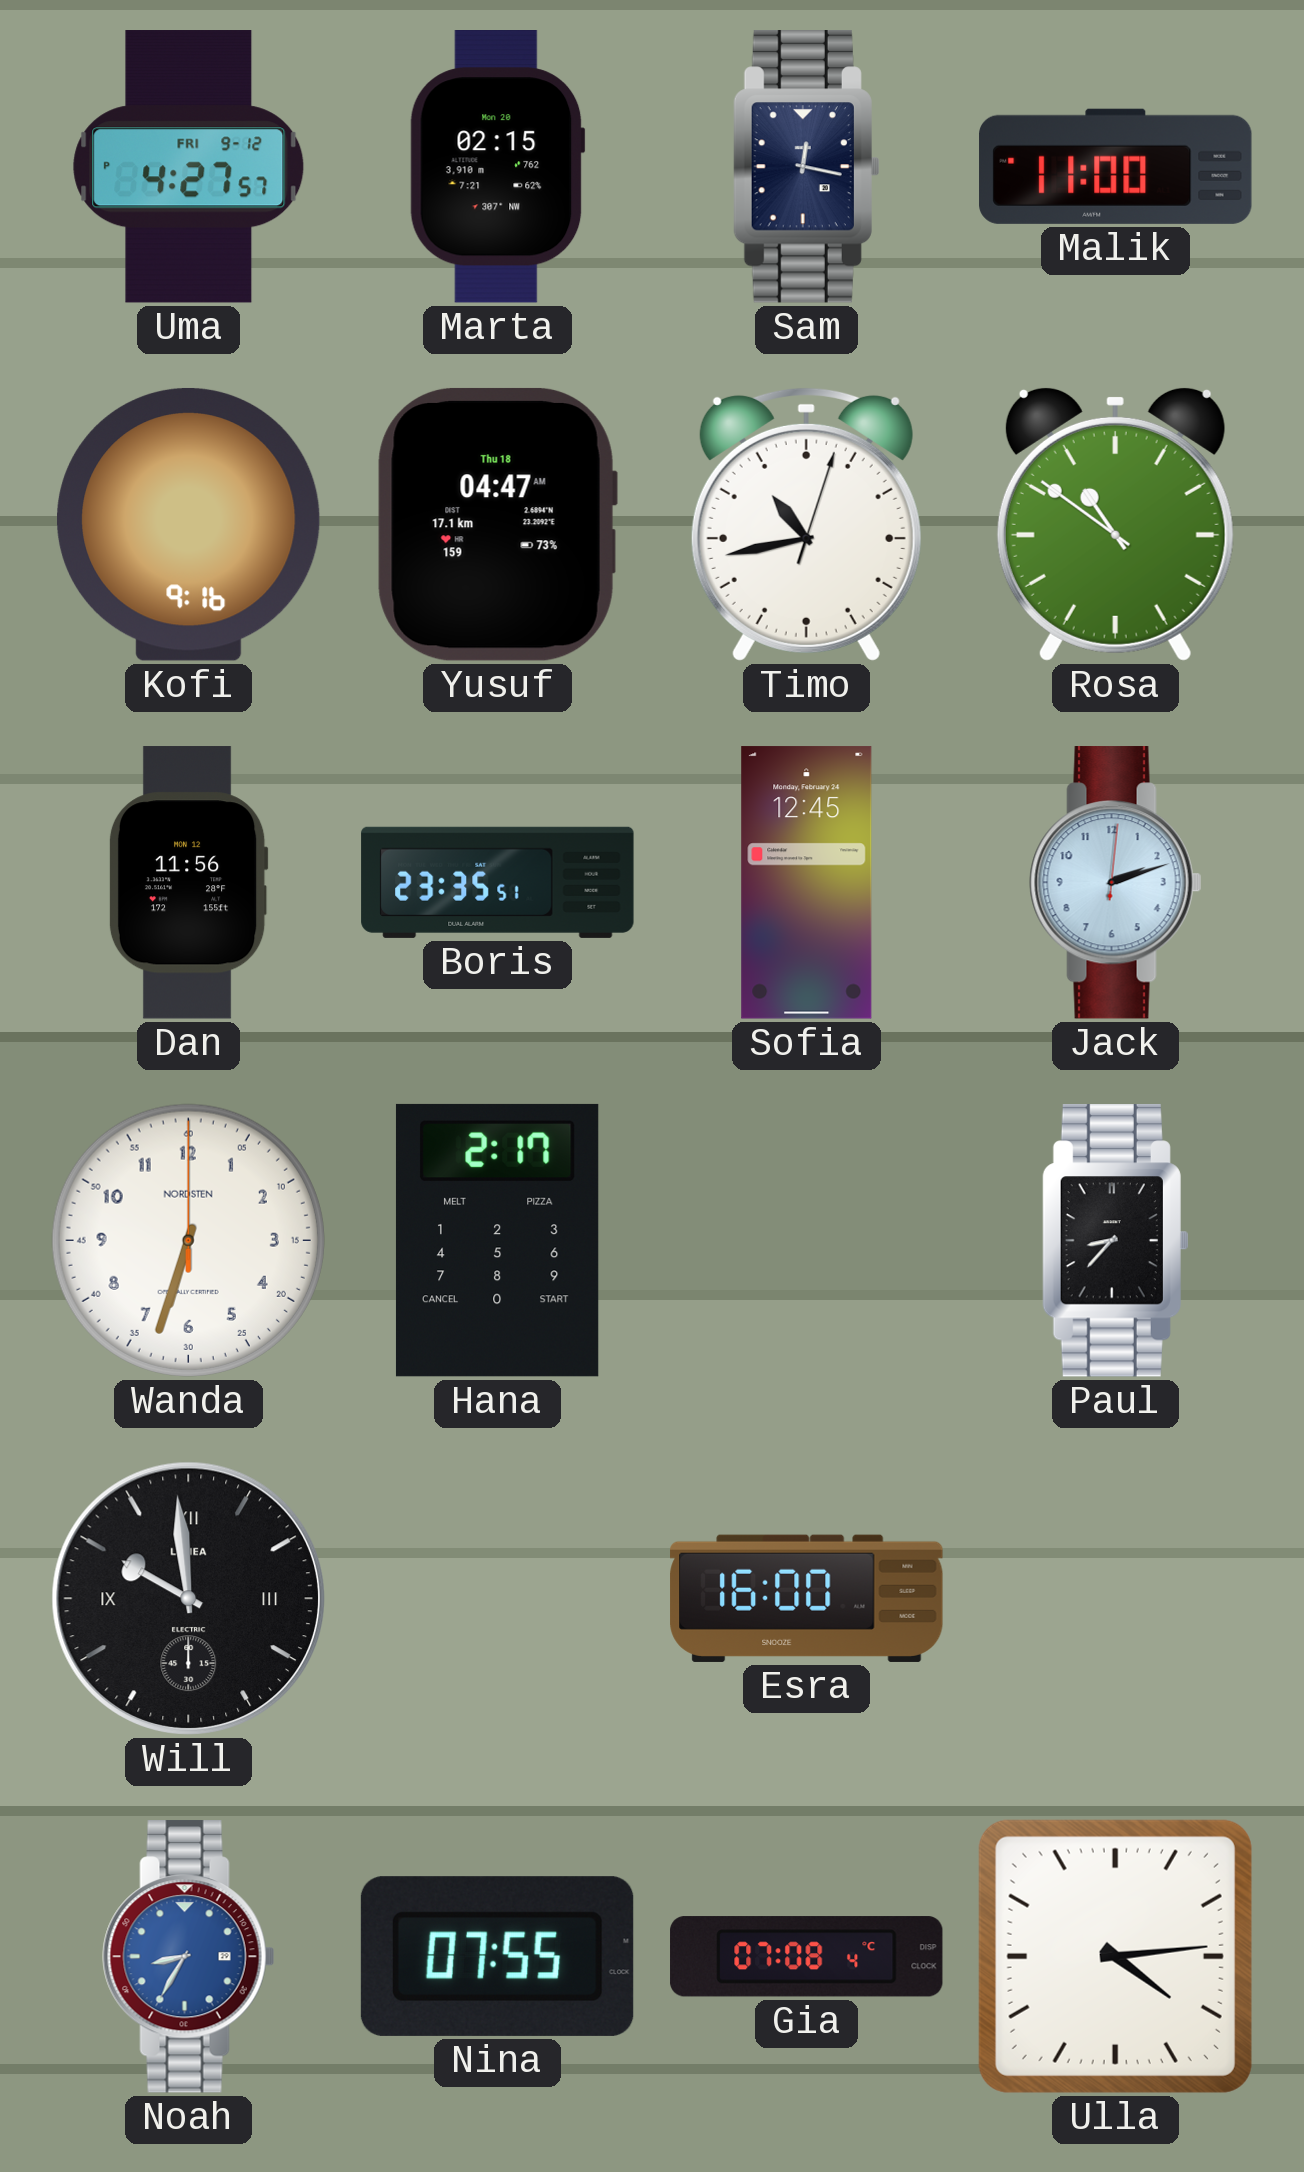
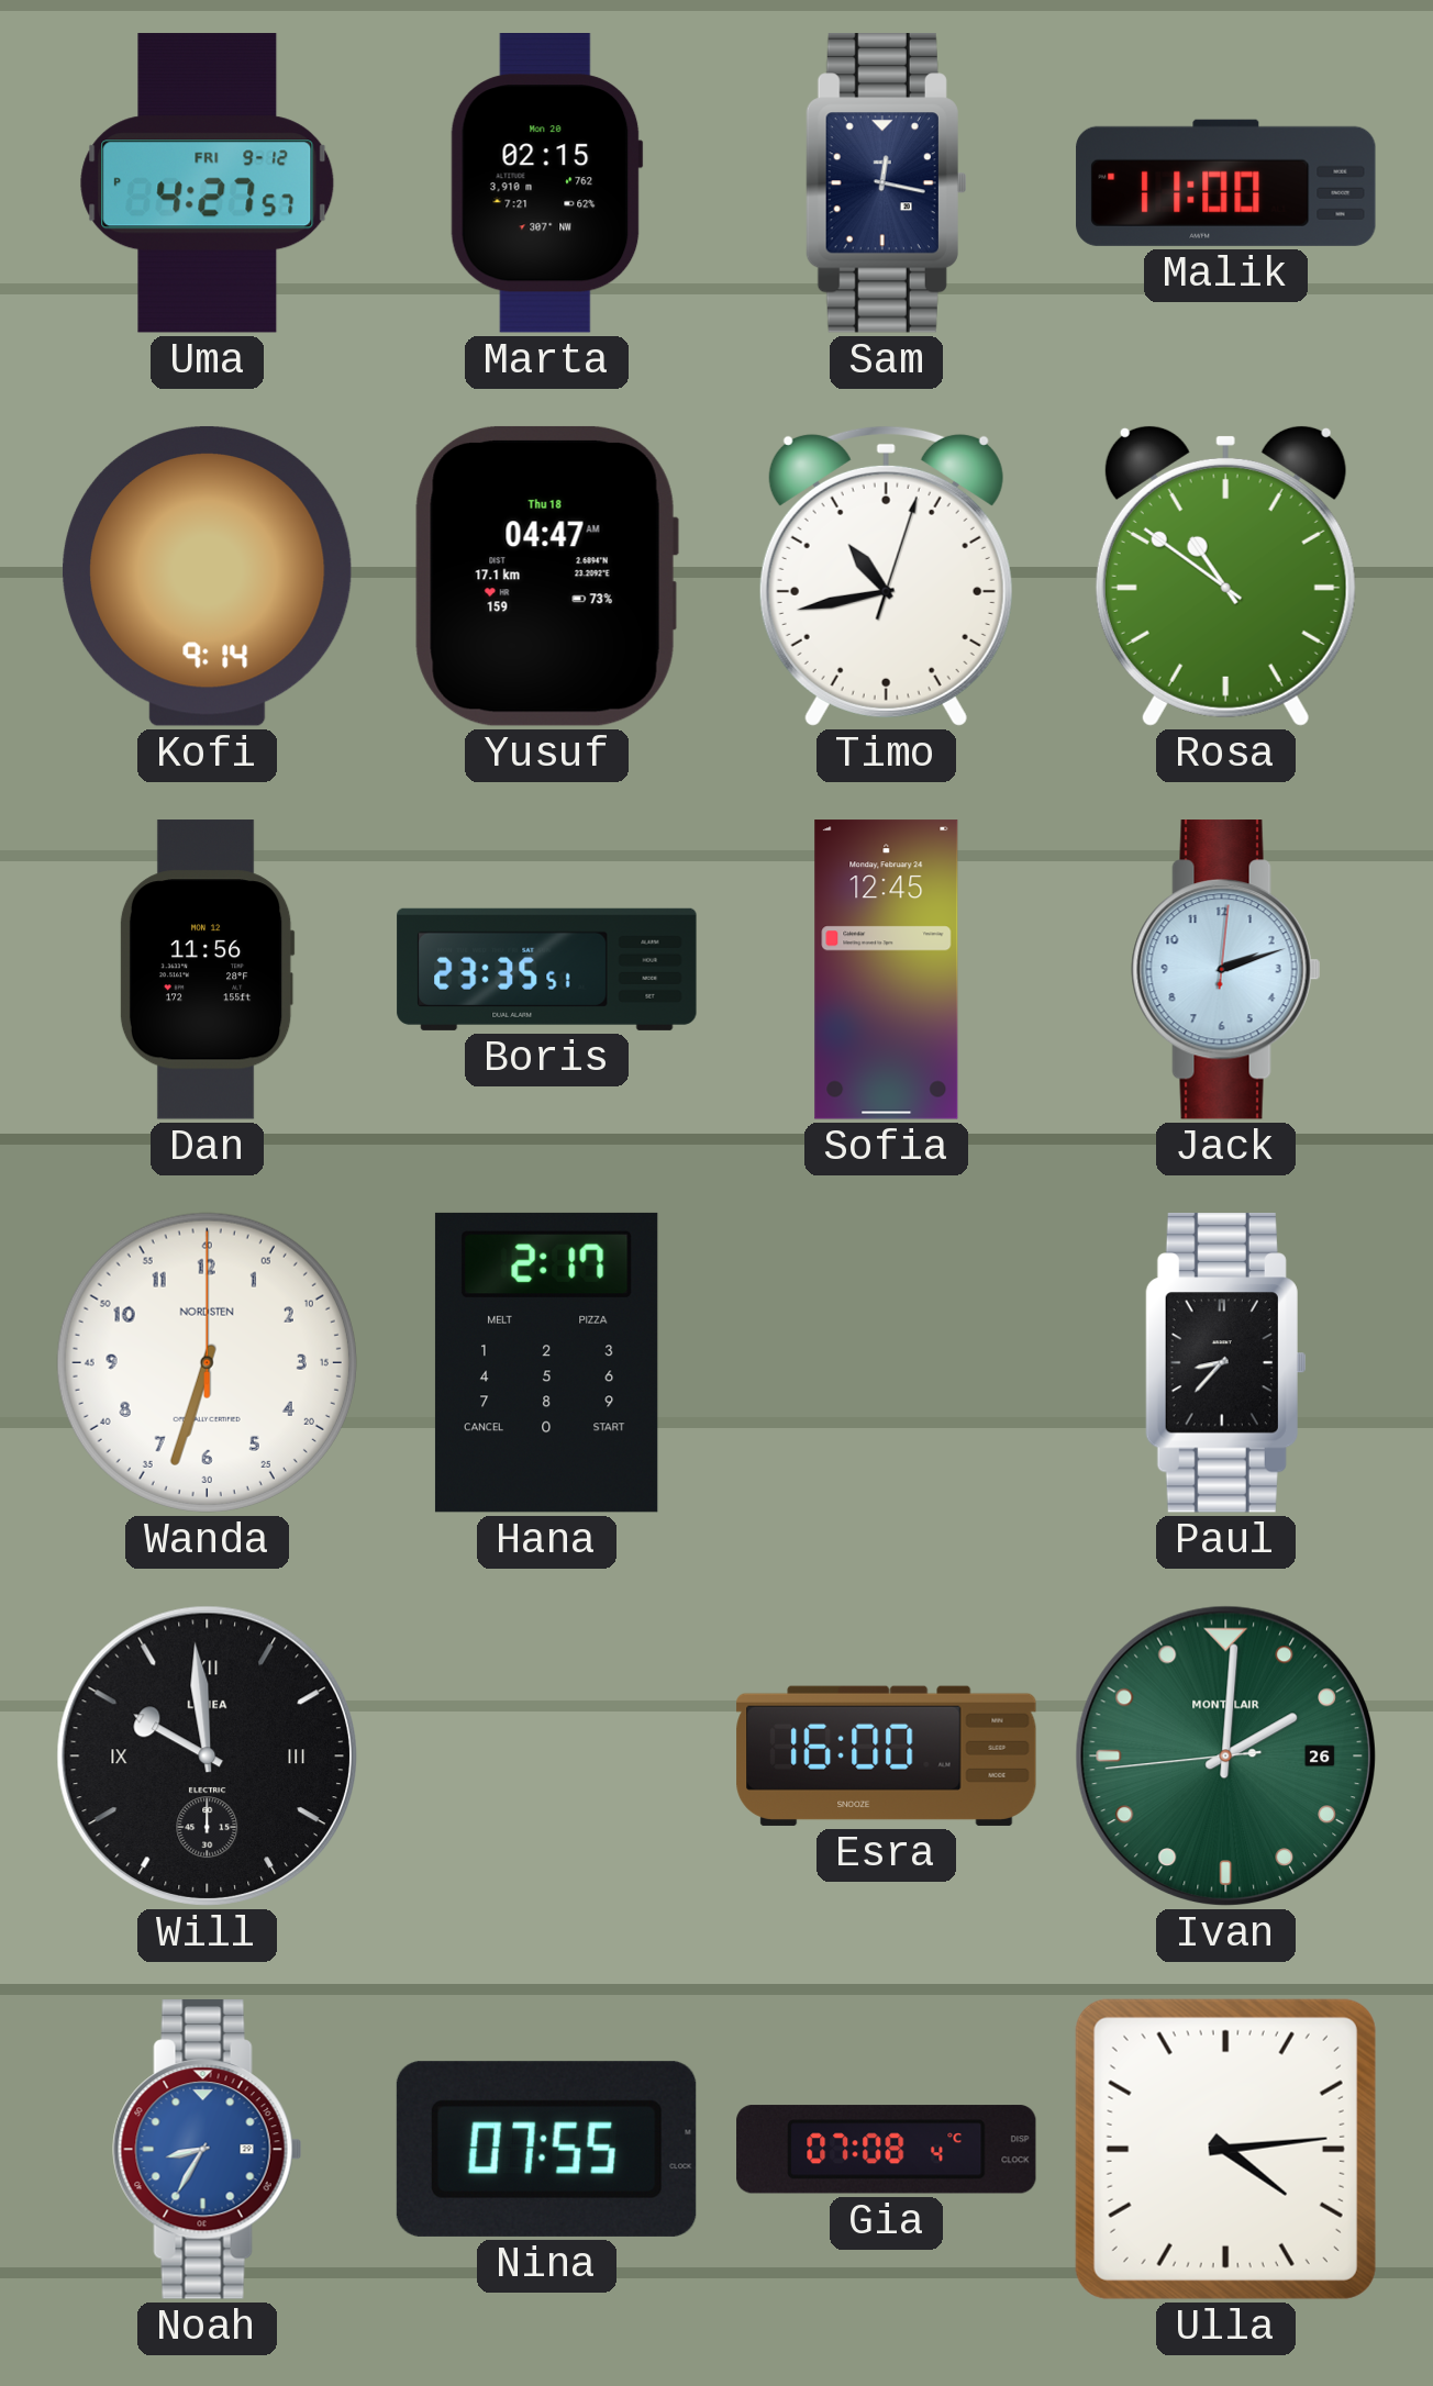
Kofi: 9:16 -> 9:14
Ivan: none -> 2:00
